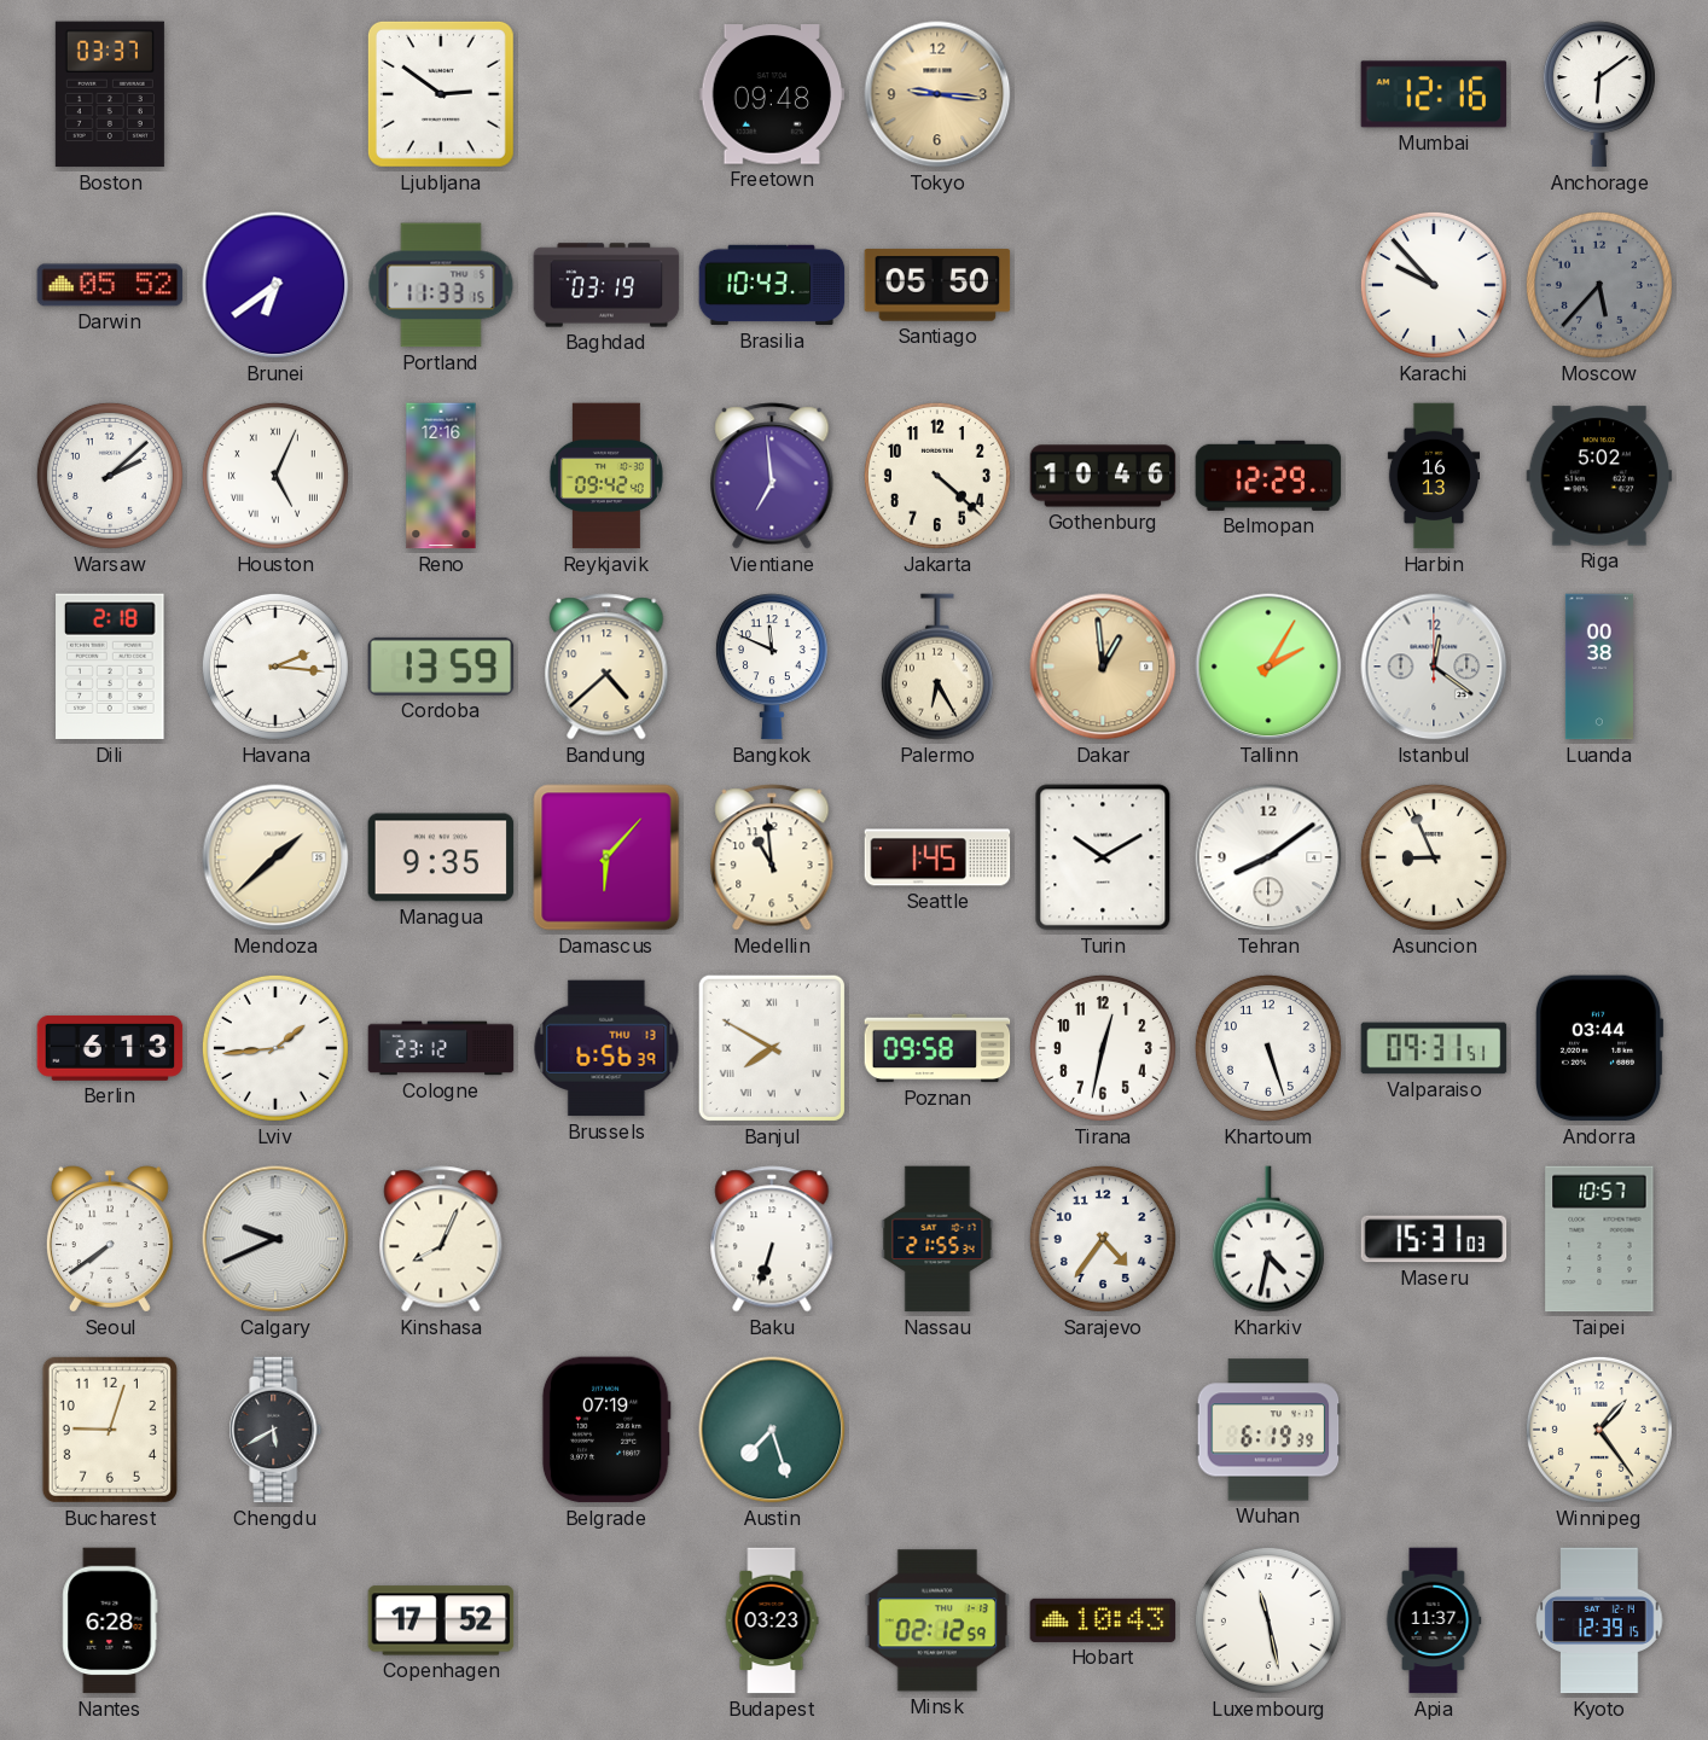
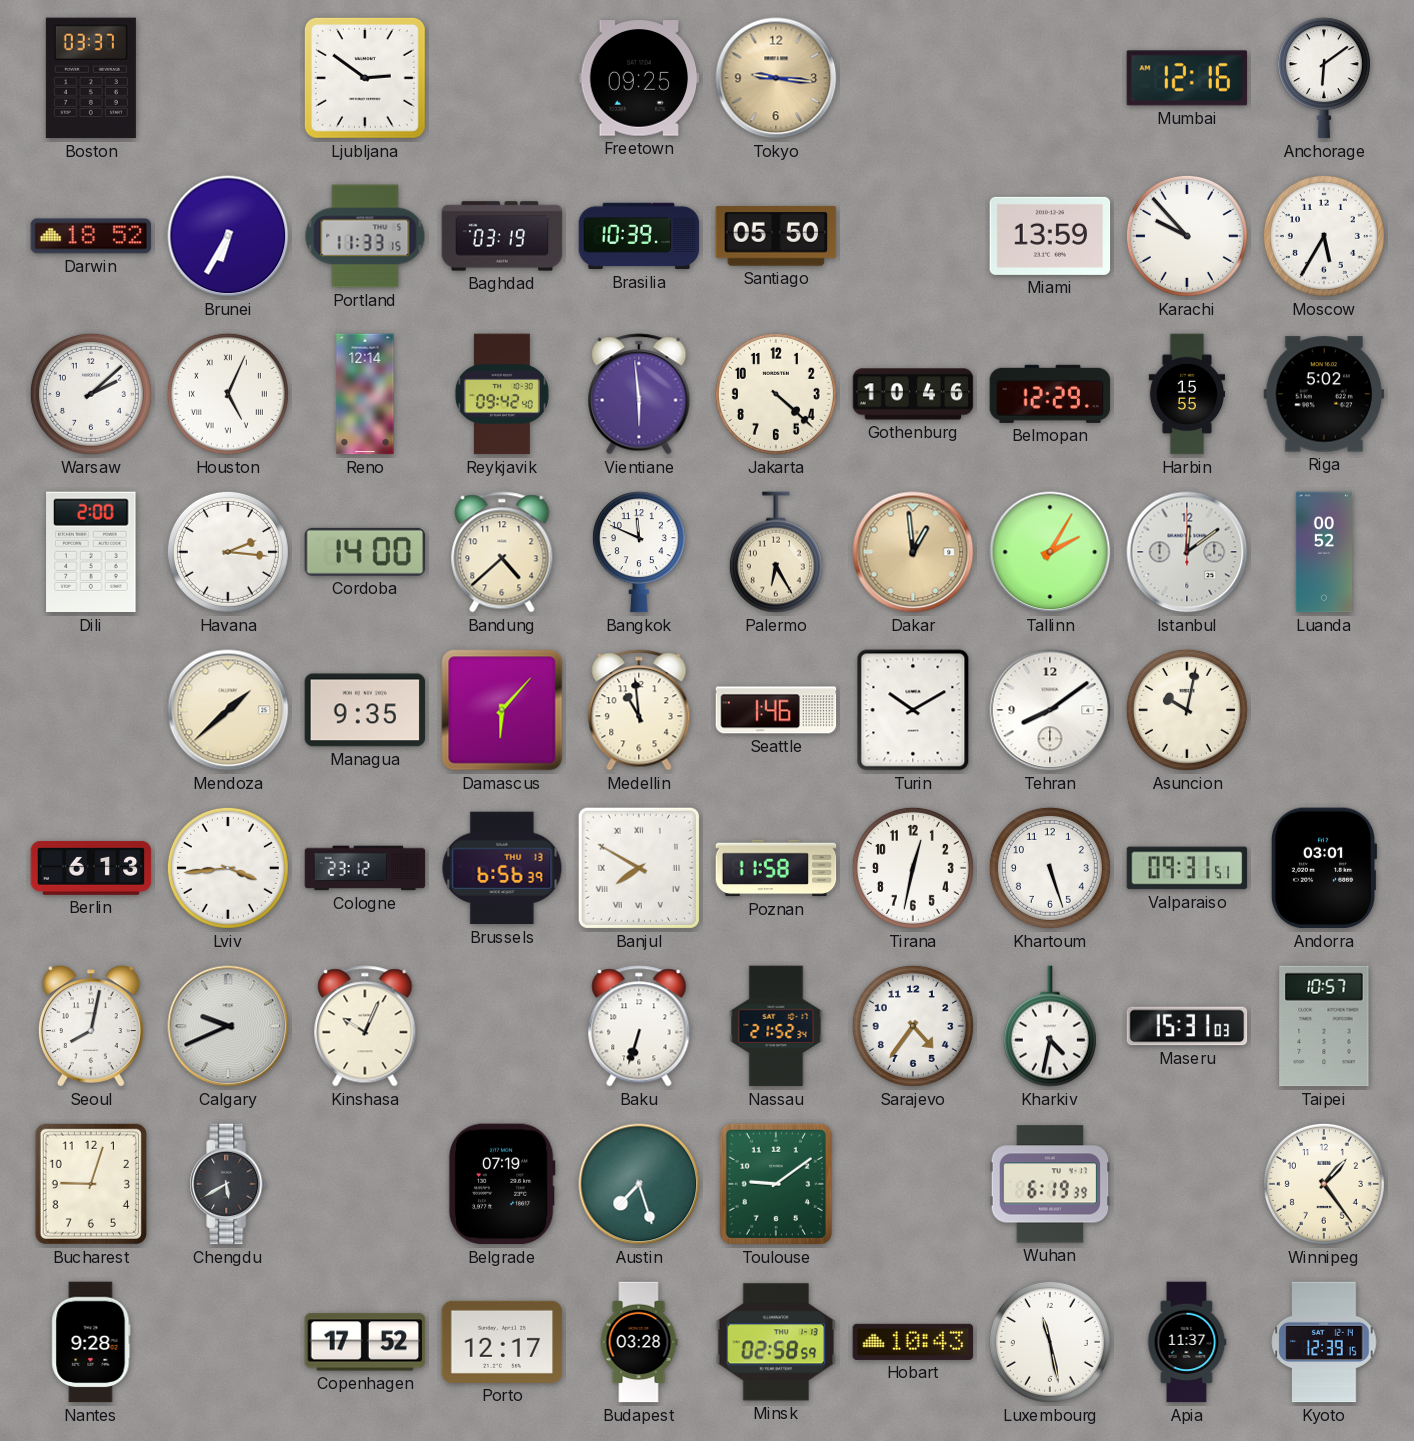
Freetown: 09:48 -> 09:25
Darwin: 05:52 -> 18:52
Brunei: 6:39 -> 6:35
Brasilia: 10:43 -> 10:39
Miami: none -> 13:59
Moscow: 5:37 -> 5:35
Moscow dial: grey -> white
Reno: 12:16 -> 12:14
Vientiane: 6:59 -> 5:59
Harbin: 16:13 -> 15:55
Dili: 2:18 -> 2:00
Cordoba: 13:59 -> 14:00
Istanbul: 12:21 -> 12:09
Luanda: 00:38 -> 00:52
Seattle: 1:45 -> 1:46
Asuncion: 8:56 -> 10:02
Lviv: 1:44 -> 3:44
Poznan: 09:58 -> 11:58
Andorra: 03:44 -> 03:01
Seoul: 7:39 -> 8:02
Kinshasa: 8:04 -> 10:04
Nassau: 21:55 -> 21:52
Toulouse: none -> 9:09
Nantes: 6:28 -> 9:28
Porto: none -> 12:17
Budapest: 03:23 -> 03:28
Minsk: 02:12 -> 02:58
